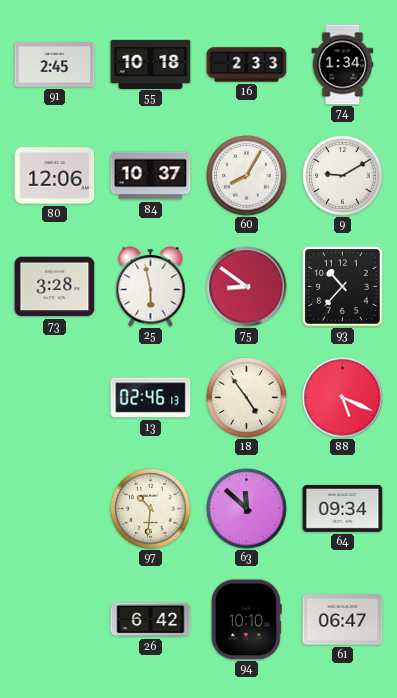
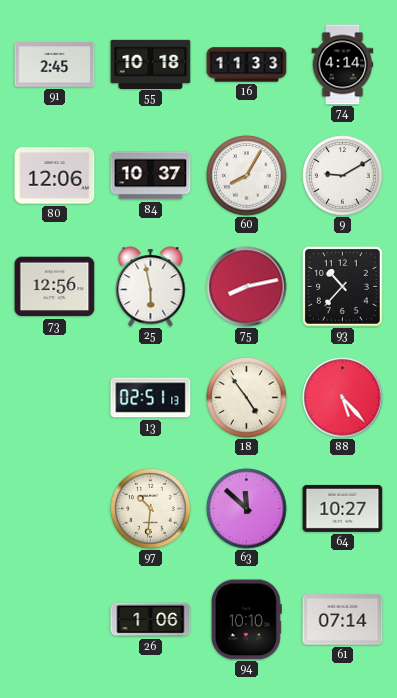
16: 2:33 -> 11:33
74: 1:34 -> 4:14
73: 3:28 -> 12:56
75: 8:51 -> 8:13
13: 02:46 -> 02:51
88: 5:19 -> 5:23
64: 09:34 -> 10:27
26: 6:42 -> 1:06
61: 06:47 -> 07:14
